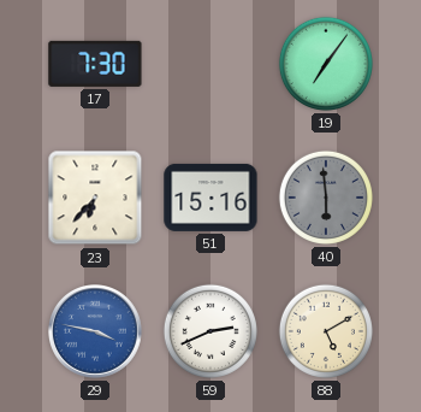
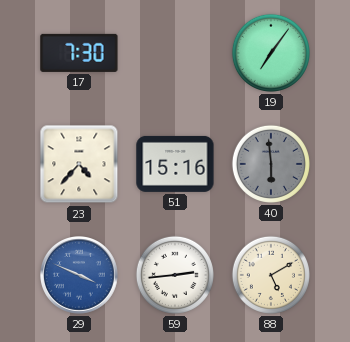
23: 6:37 -> 4:37
29: 3:47 -> 3:49
59: 2:41 -> 2:44
